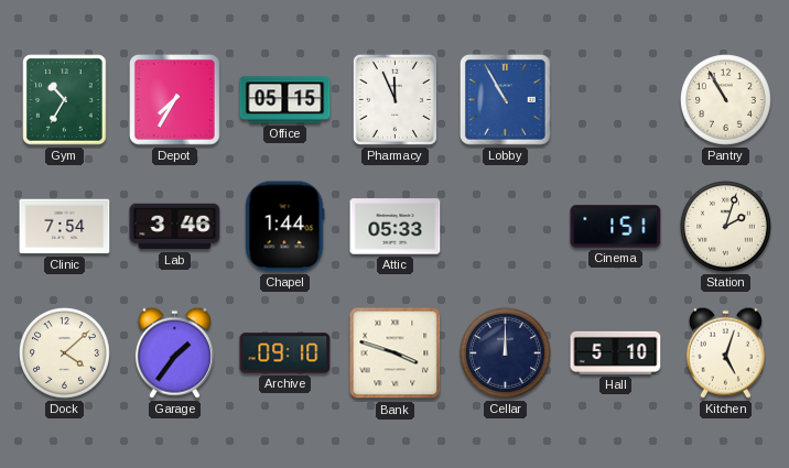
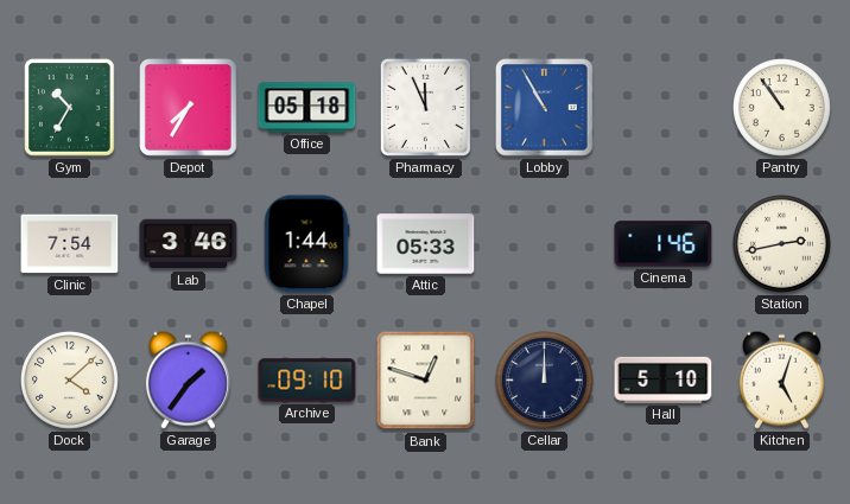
Office: 05:15 -> 05:18
Pantry: 10:55 -> 10:54
Cinema: 1:51 -> 1:46
Station: 2:03 -> 2:43
Bank: 3:48 -> 12:48
